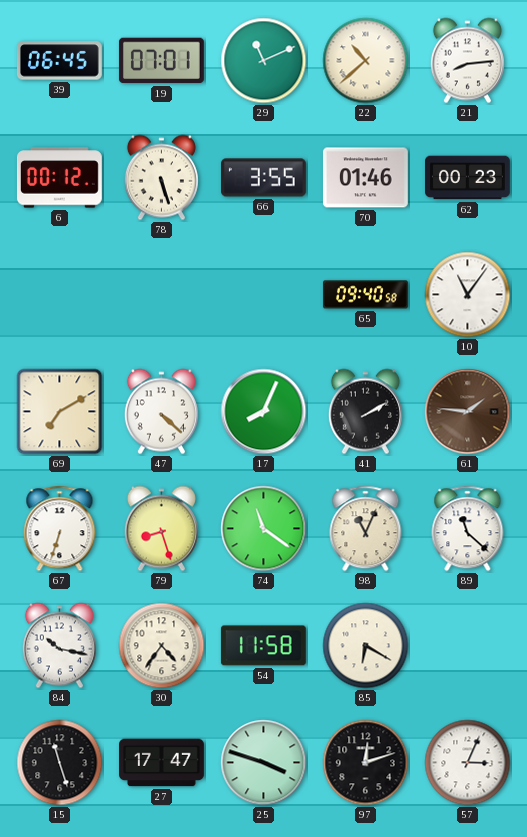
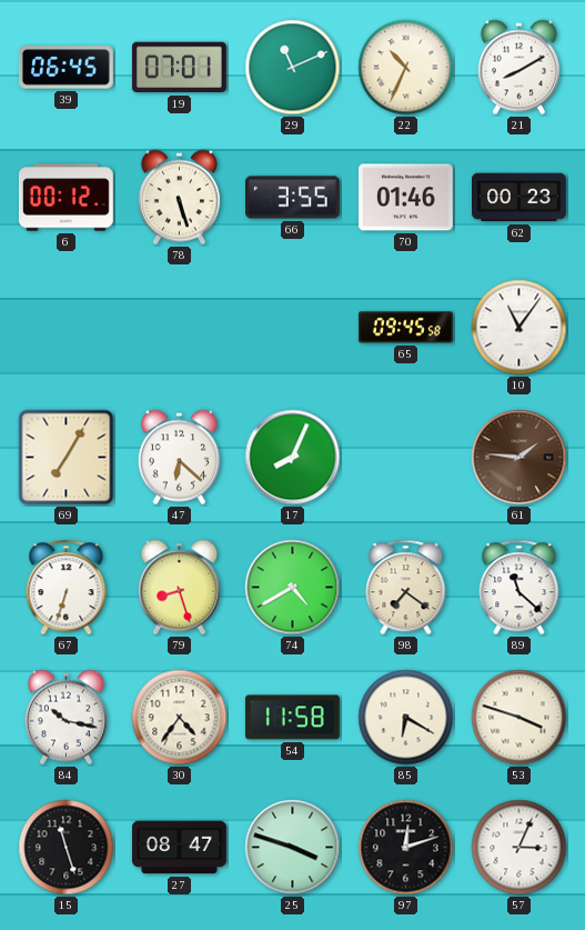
22: 10:38 -> 10:34
21: 8:14 -> 8:10
65: 09:40 -> 09:45
69: 7:10 -> 7:05
47: 4:22 -> 6:22
41: 2:10 -> none
74: 11:21 -> 4:40
98: 11:04 -> 7:21
53: none -> 3:48
27: 17:47 -> 08:47
